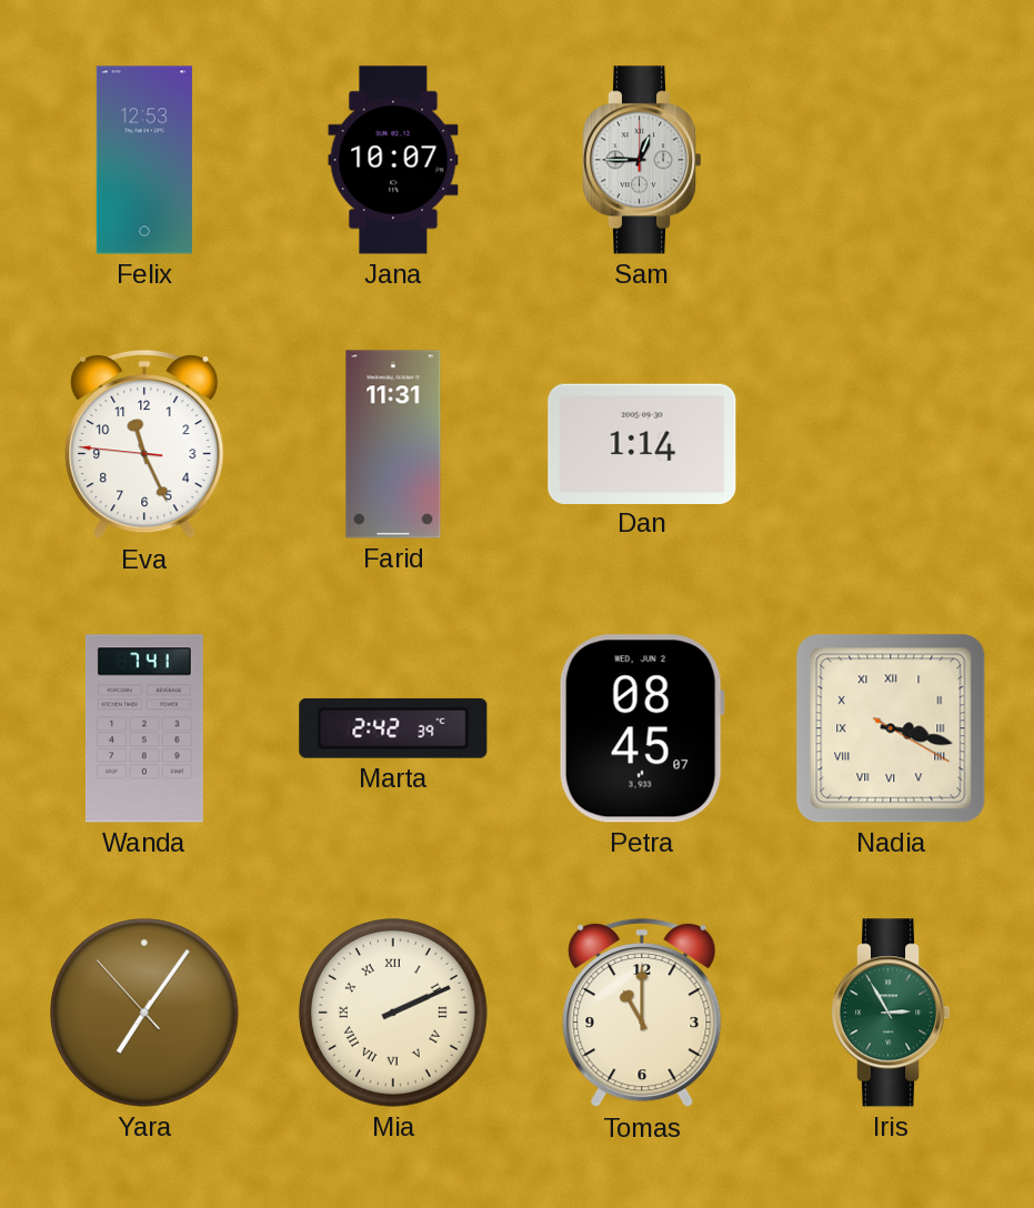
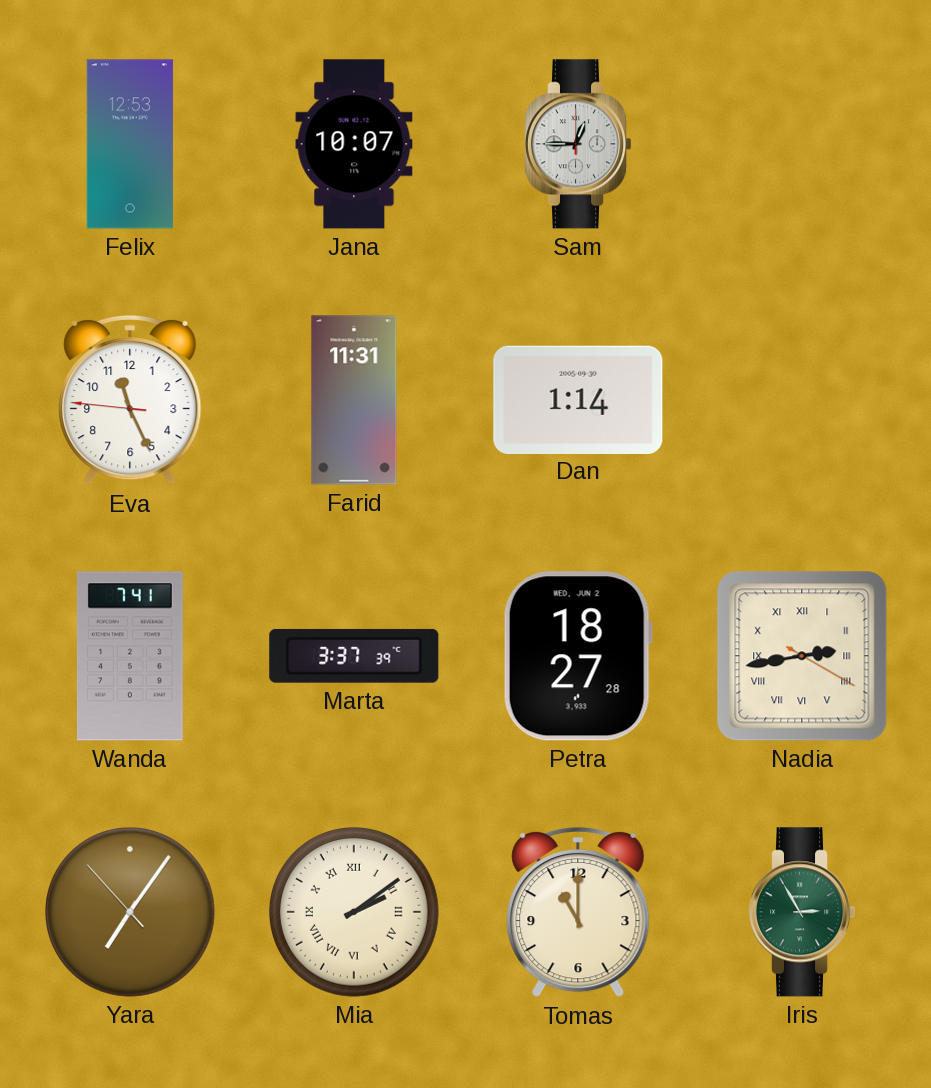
Marta: 2:42 -> 3:37
Petra: 08:45 -> 18:27
Nadia: 3:17 -> 2:43
Mia: 2:11 -> 2:09
